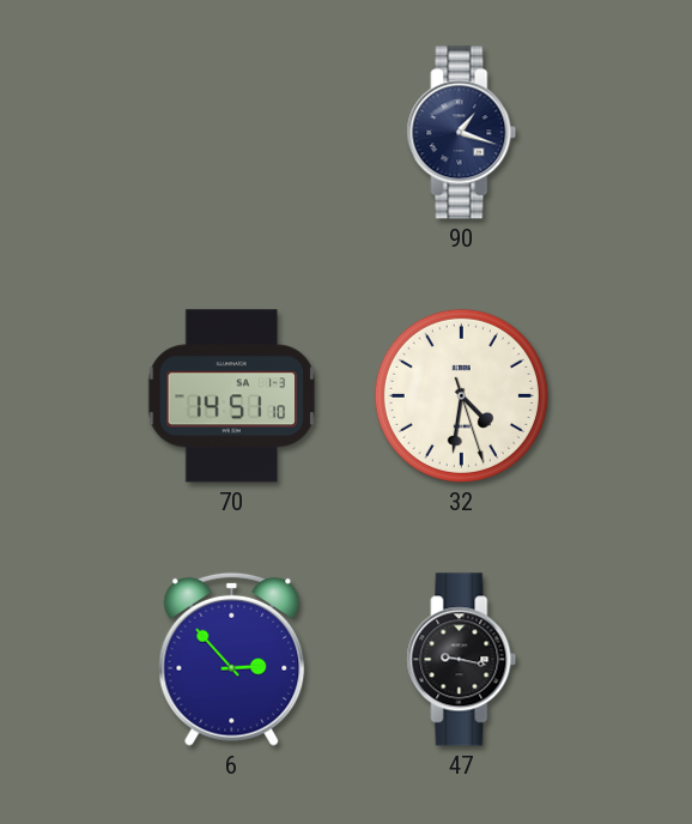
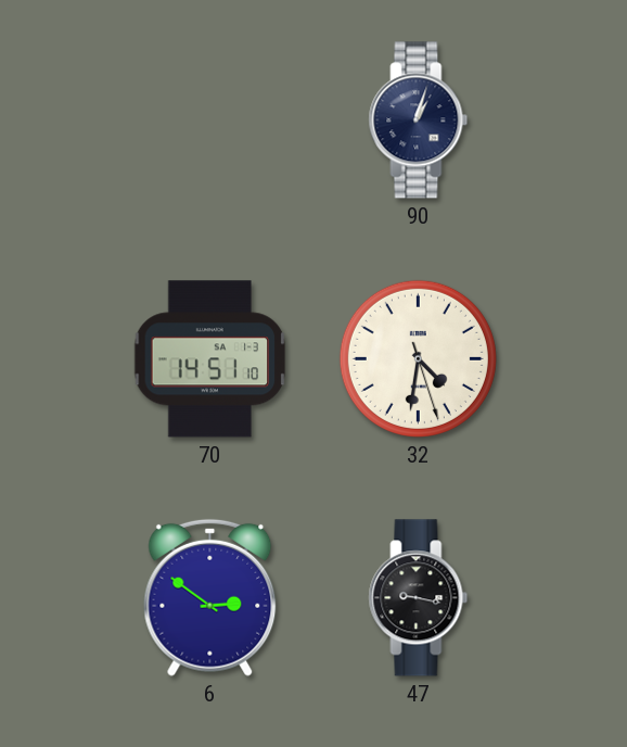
90: 1:18 -> 1:03
6: 2:53 -> 2:51
